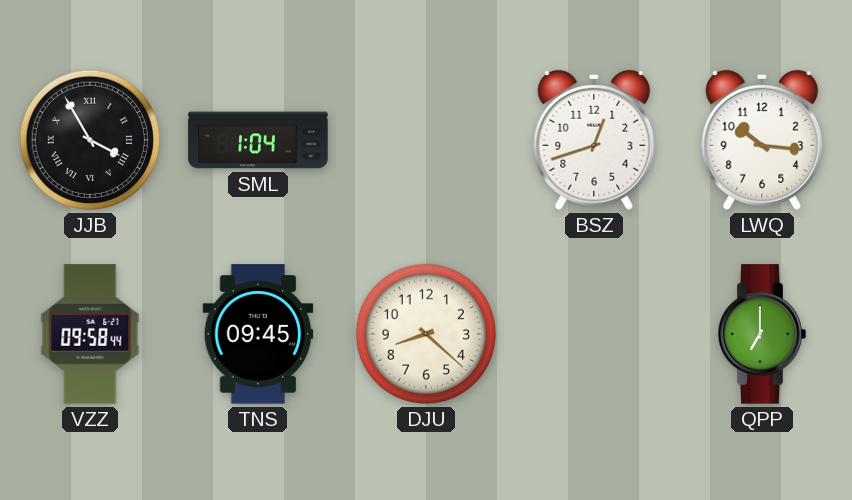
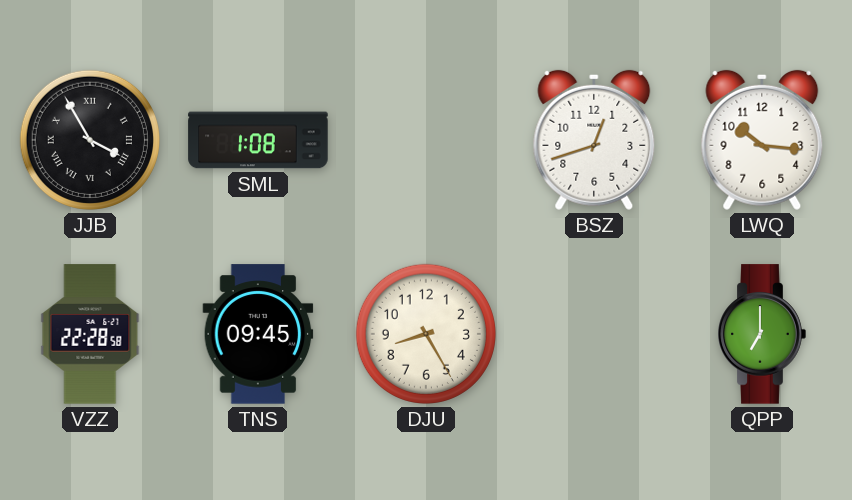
SML: 1:04 -> 1:08
VZZ: 09:58 -> 22:28
DJU: 8:22 -> 8:25
